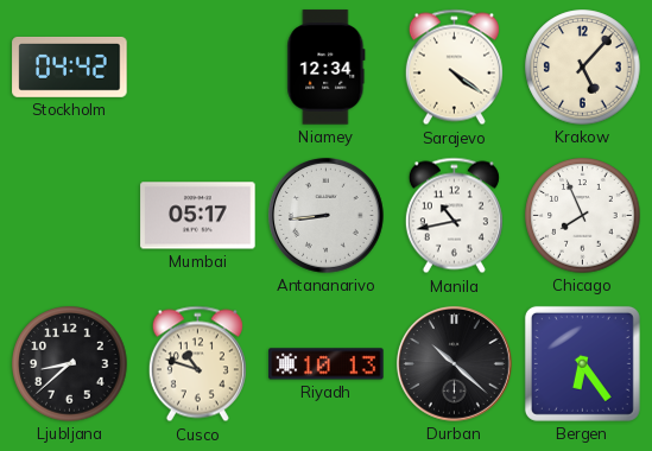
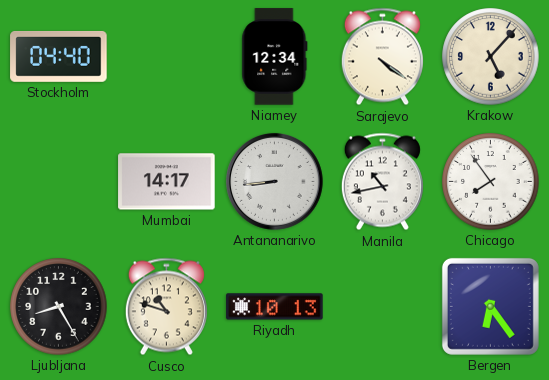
Stockholm: 04:42 -> 04:40
Mumbai: 05:17 -> 14:17
Chicago: 7:56 -> 7:54
Ljubljana: 8:38 -> 8:25
Durban: 10:22 -> none
